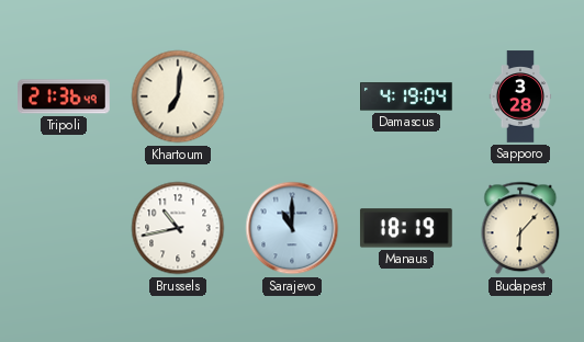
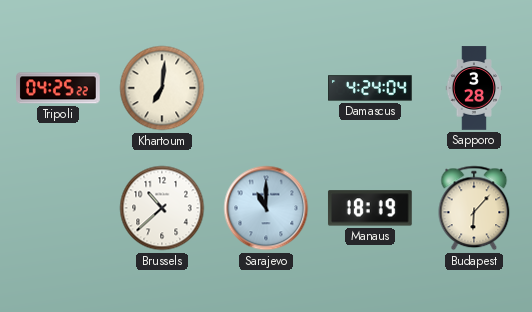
Tripoli: 21:36 -> 04:25
Damascus: 4:19 -> 4:24
Brussels: 10:43 -> 10:38
